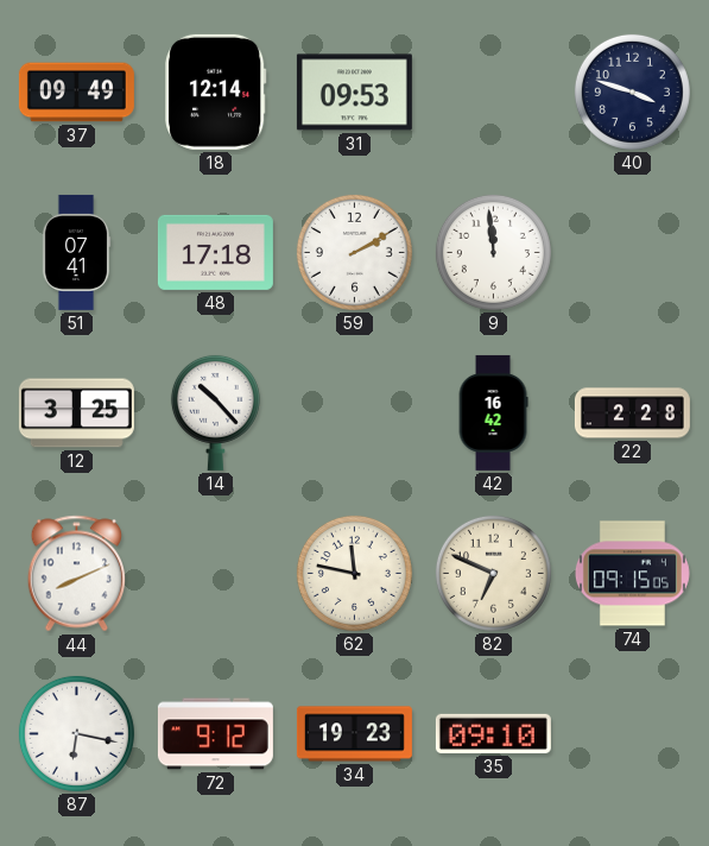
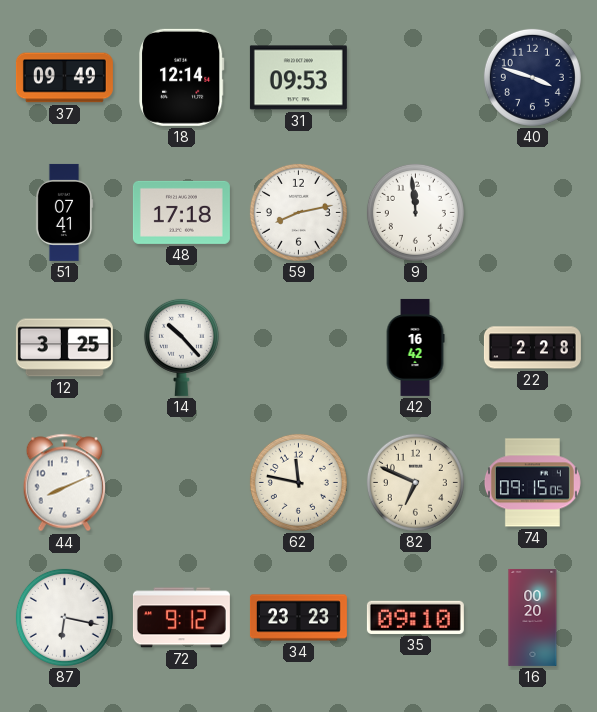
59: 2:10 -> 8:13
34: 19:23 -> 23:23
16: none -> 00:20
